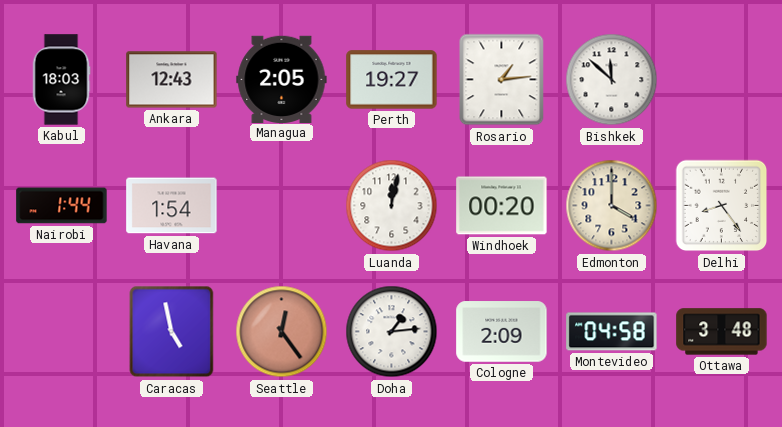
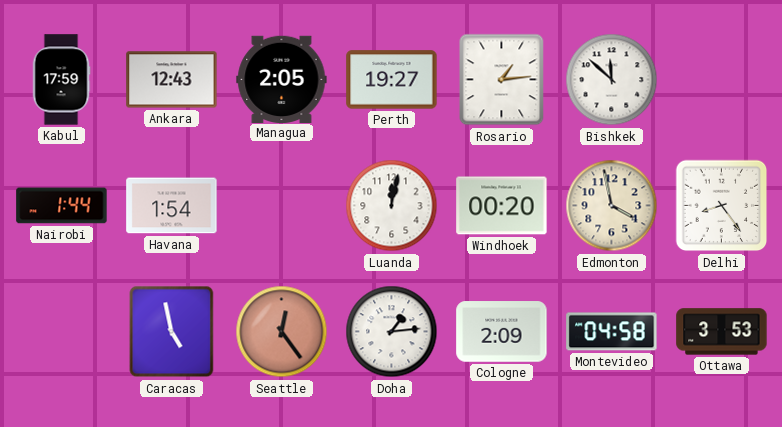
Kabul: 18:03 -> 17:59
Edmonton: 4:00 -> 3:58
Ottawa: 3:48 -> 3:53
